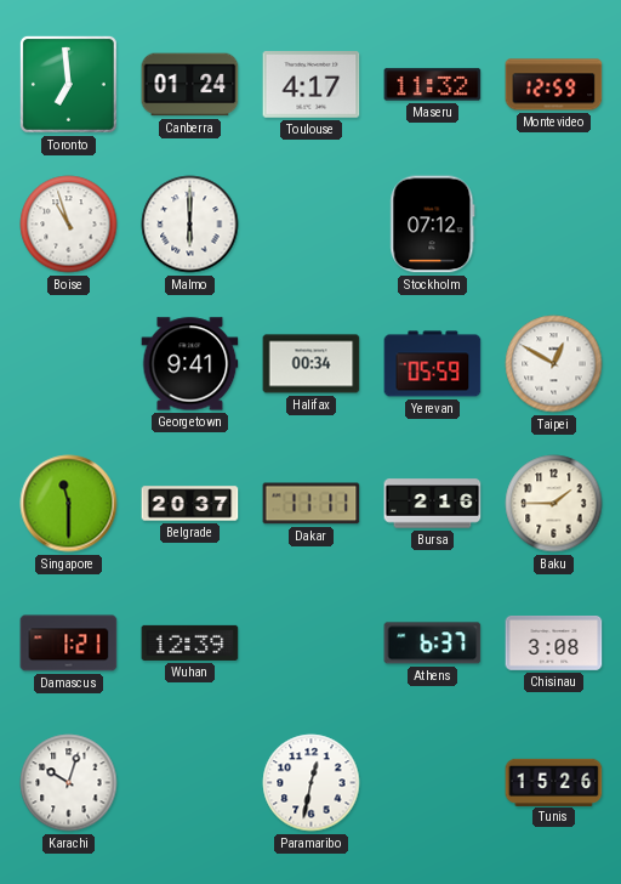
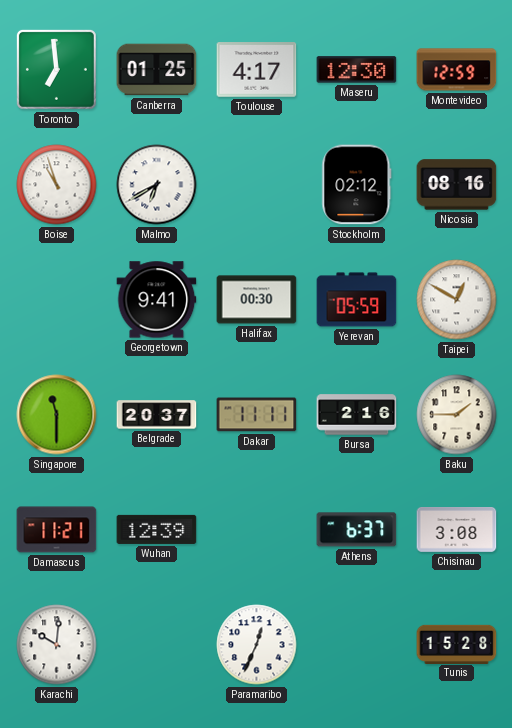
Canberra: 01:24 -> 01:25
Maseru: 11:32 -> 12:30
Malmo: 6:00 -> 6:40
Stockholm: 07:12 -> 02:12
Nicosia: none -> 08:16
Halifax: 00:34 -> 00:30
Damascus: 1:21 -> 11:21
Karachi: 10:03 -> 10:01
Paramaribo: 12:32 -> 12:34
Tunis: 15:26 -> 15:28
